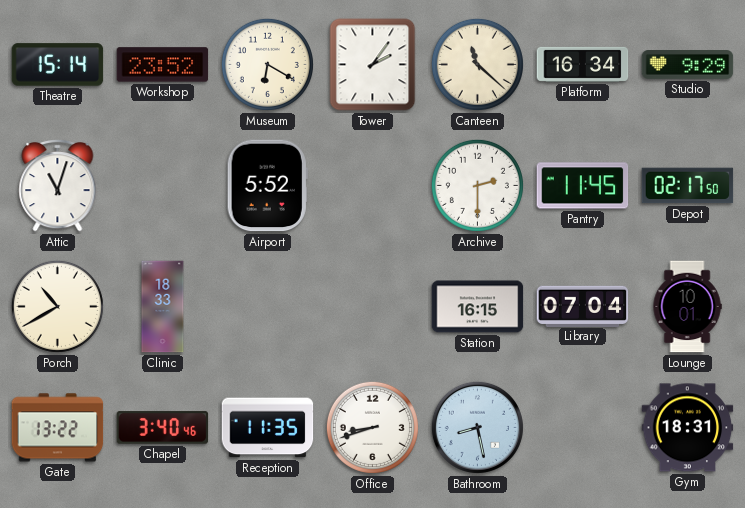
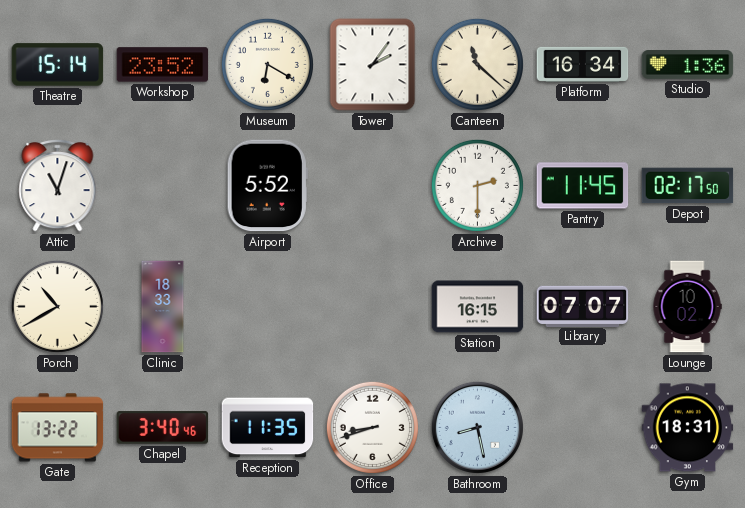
Studio: 9:29 -> 1:36
Library: 07:04 -> 07:07
Lounge: 10:01 -> 10:02
